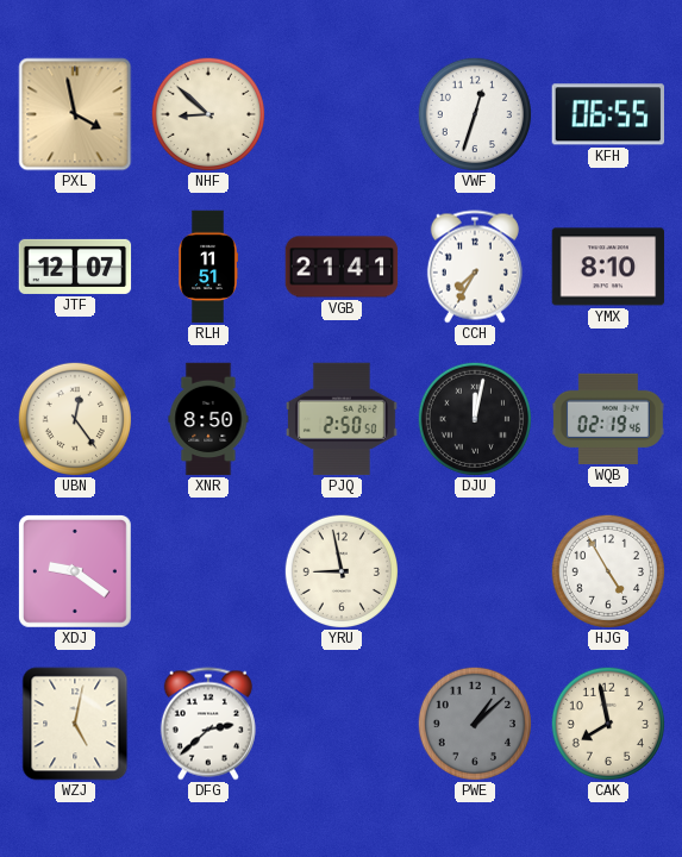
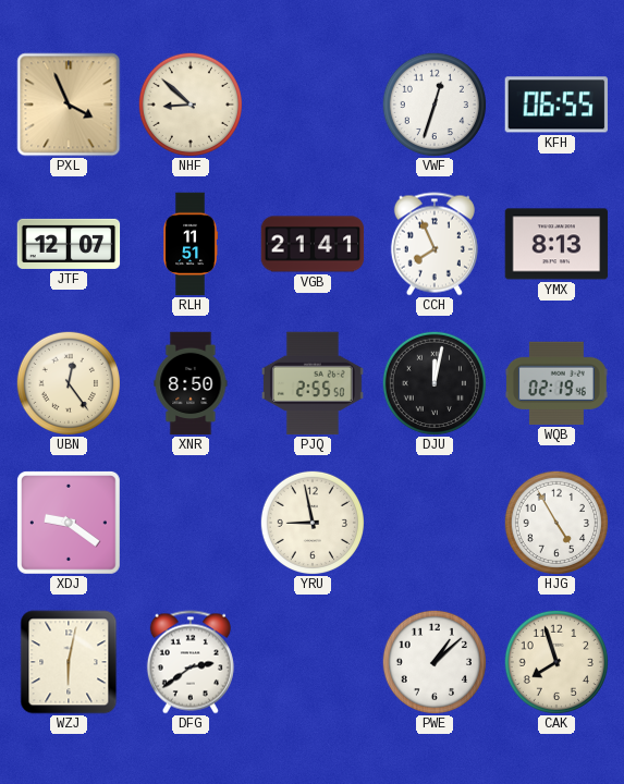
PXL: 3:58 -> 3:56
CCH: 7:35 -> 7:56
YMX: 8:10 -> 8:13
PJQ: 2:50 -> 2:55
WZJ: 5:02 -> 6:02
DFG: 2:38 -> 2:39
PWE dial: grey -> white
CAK: 7:58 -> 7:57
